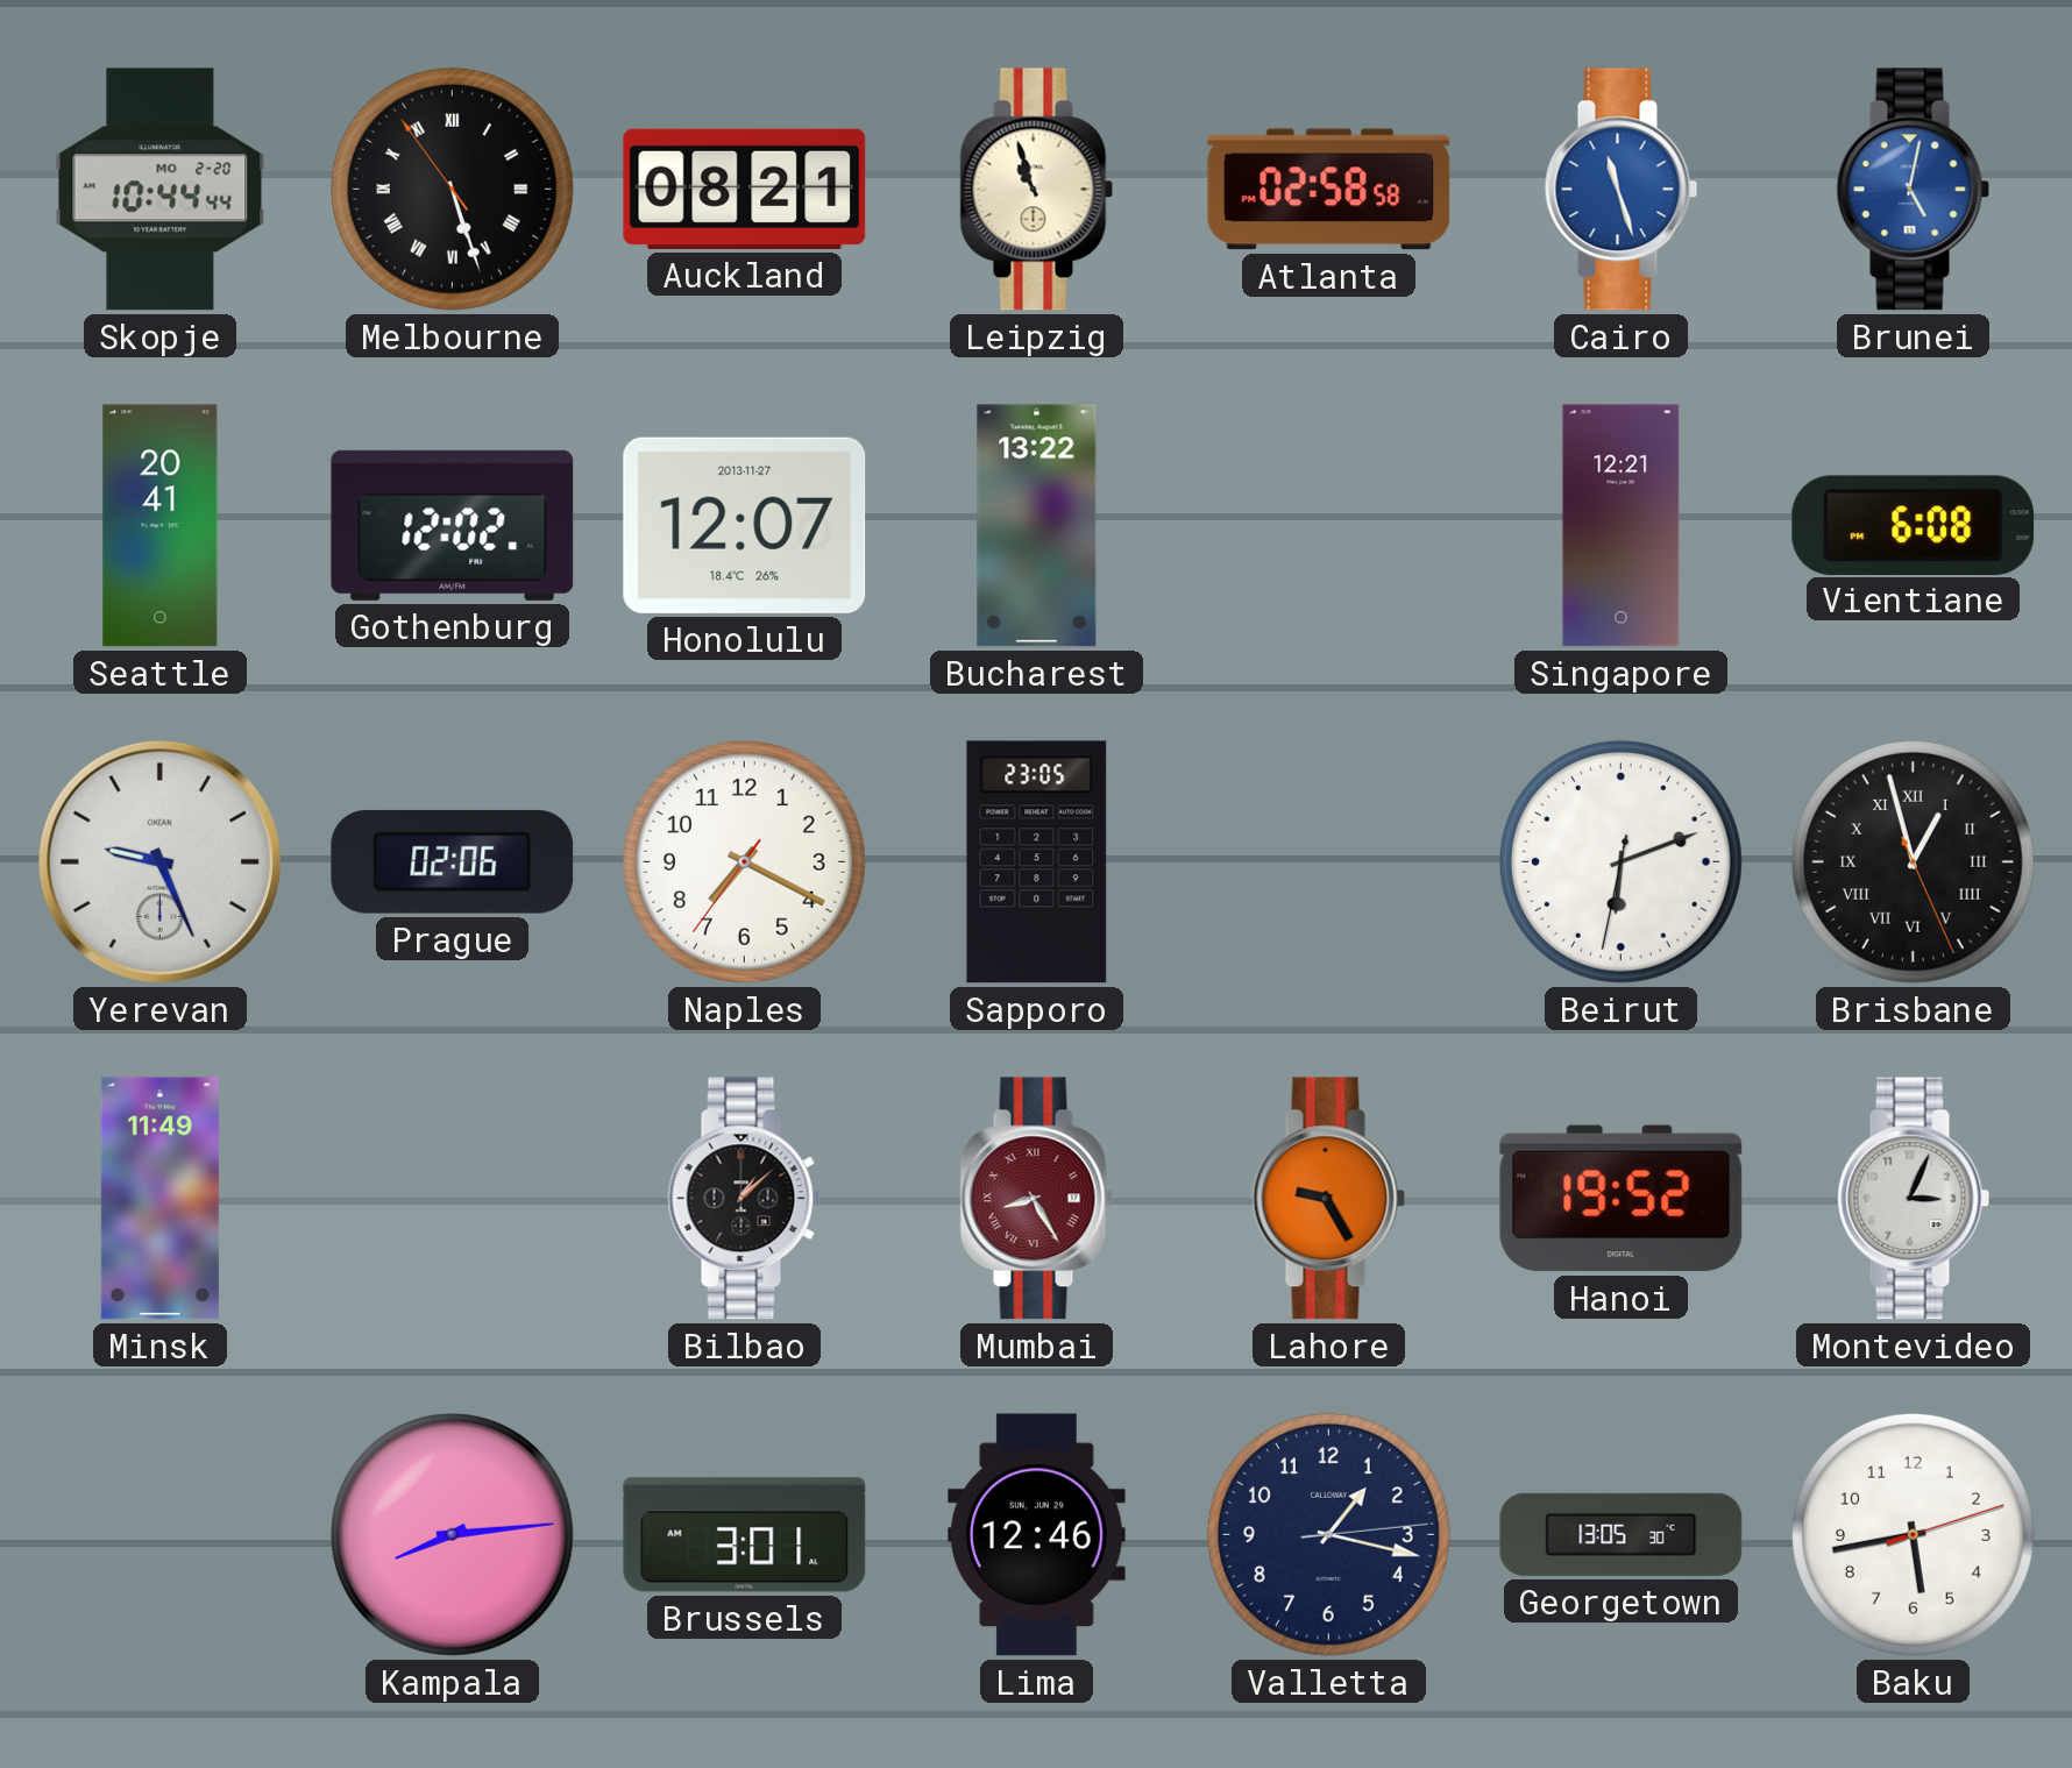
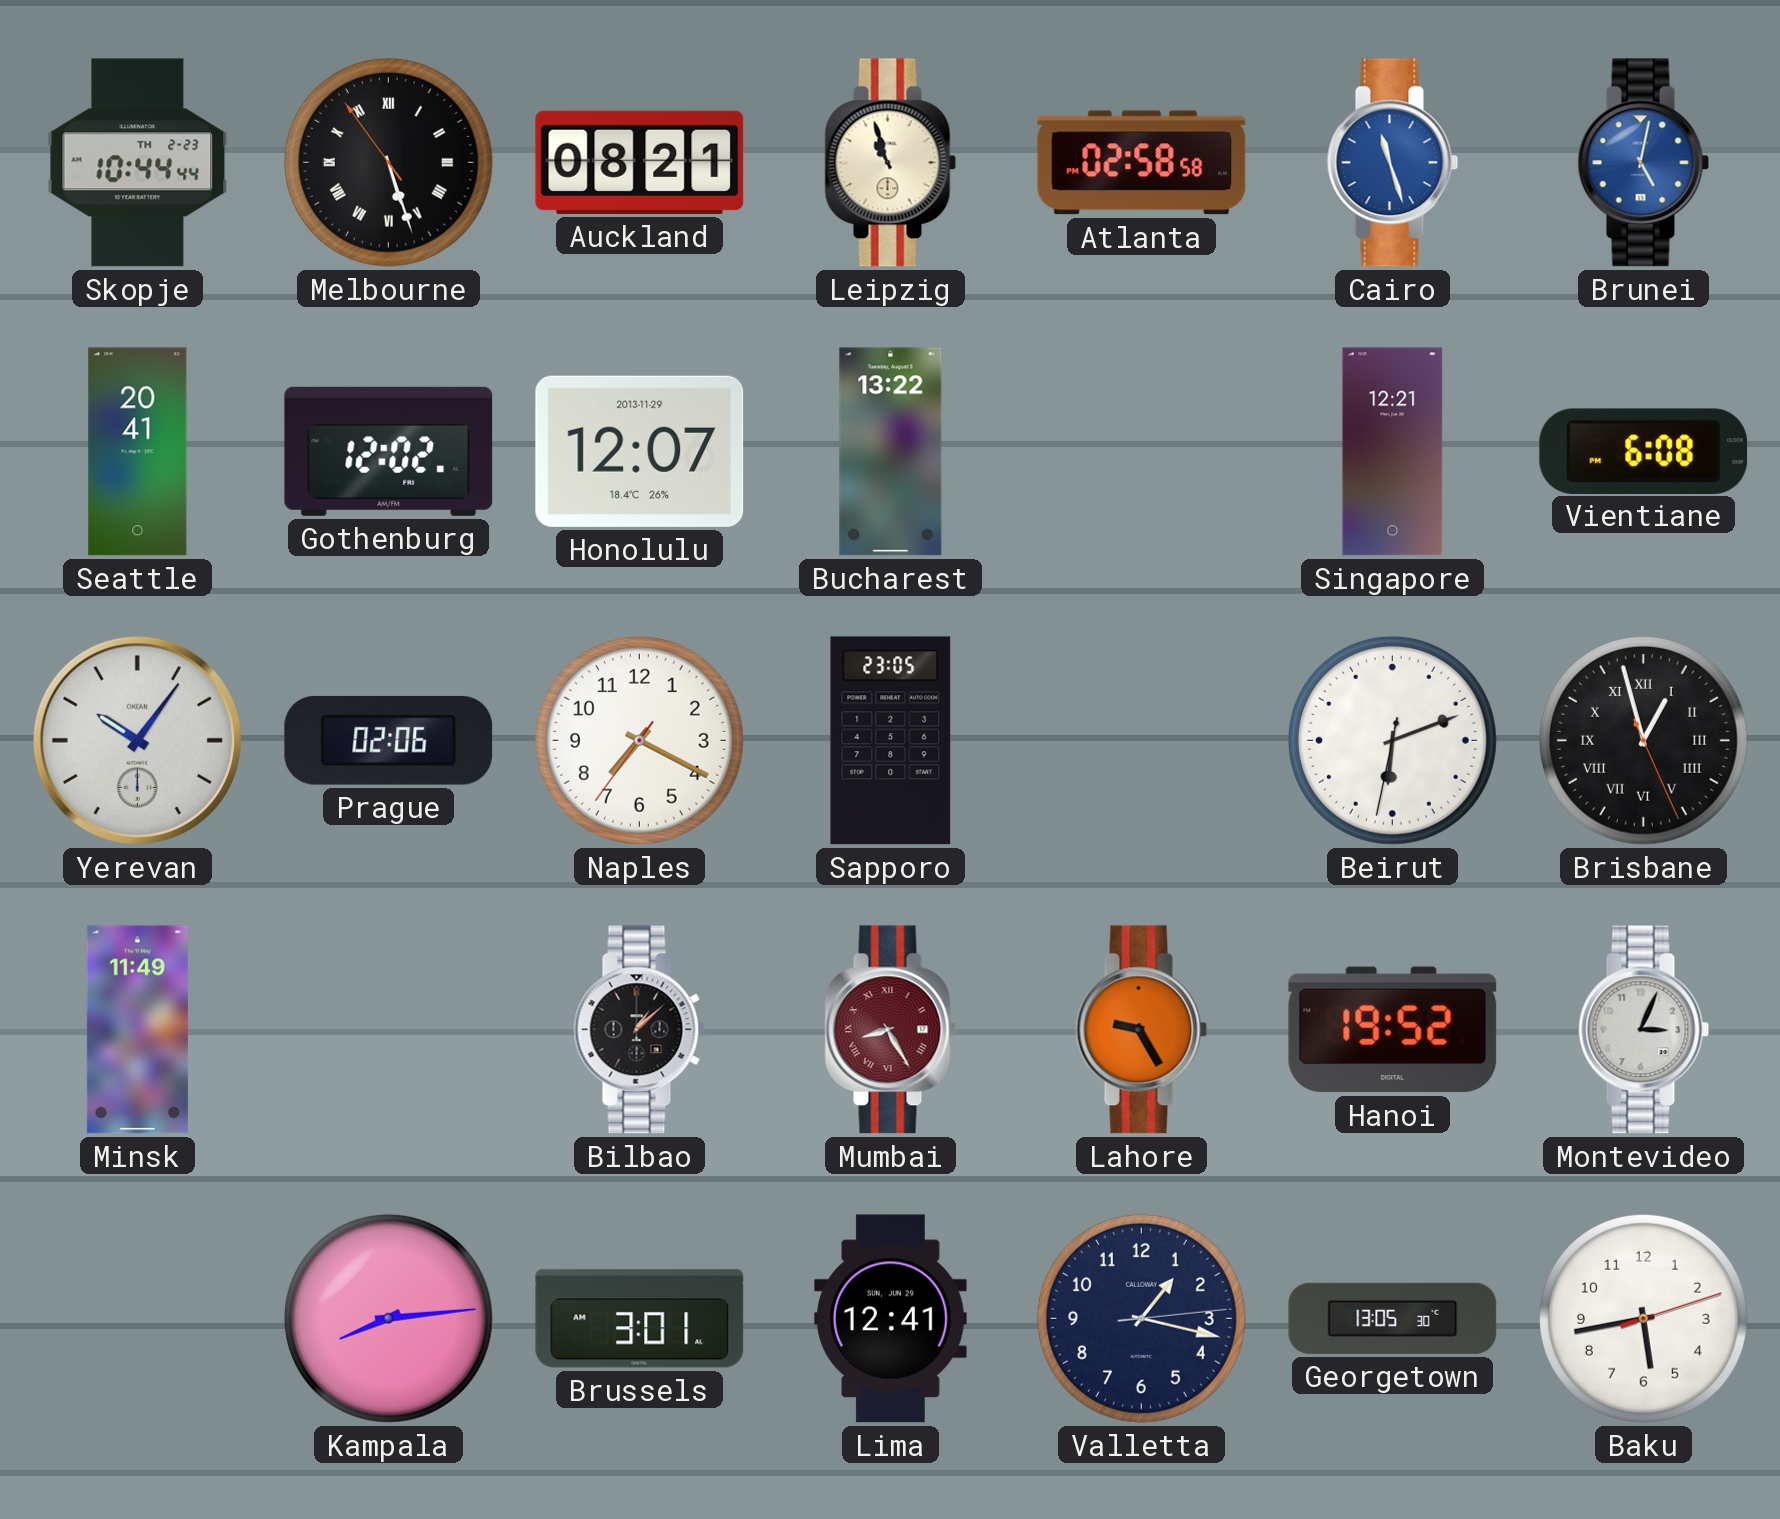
Skopje date: MO 2-20 -> TH 2-23
Honolulu date: 2013-11-27 -> 2013-11-29
Yerevan: 9:26 -> 10:06
Lima: 12:46 -> 12:41
